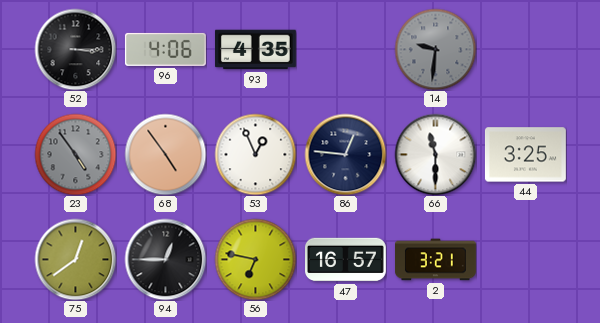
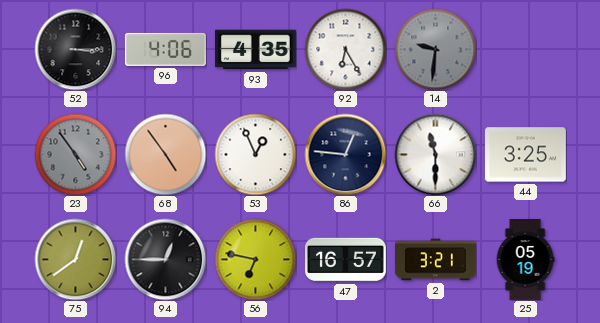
92: none -> 6:25
25: none -> 05:19
